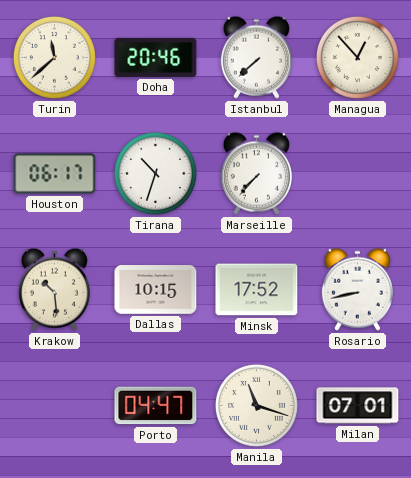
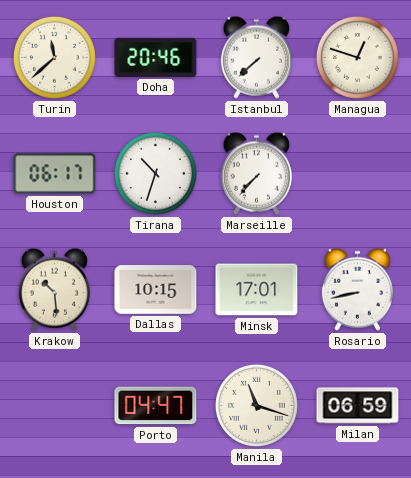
Managua: 12:53 -> 12:48
Minsk: 17:52 -> 17:01
Milan: 07:01 -> 06:59
